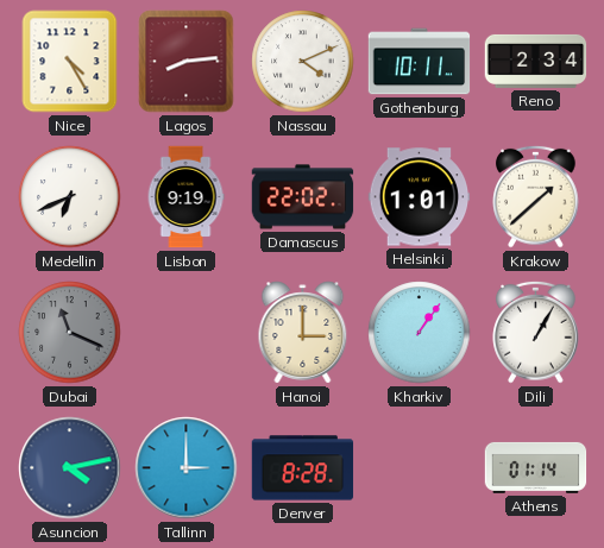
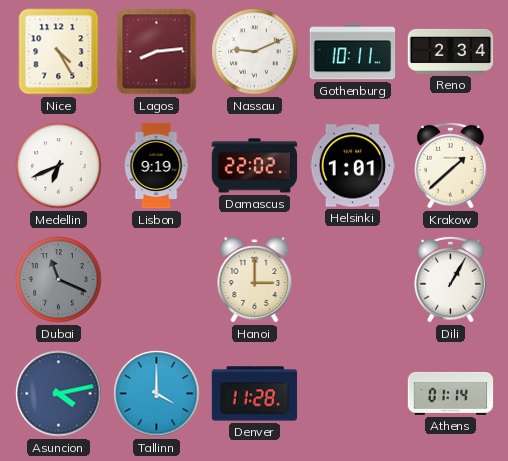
Nassau: 4:11 -> 9:11
Kharkiv: 1:06 -> none
Tallinn: 3:00 -> 4:00
Denver: 8:28 -> 11:28
